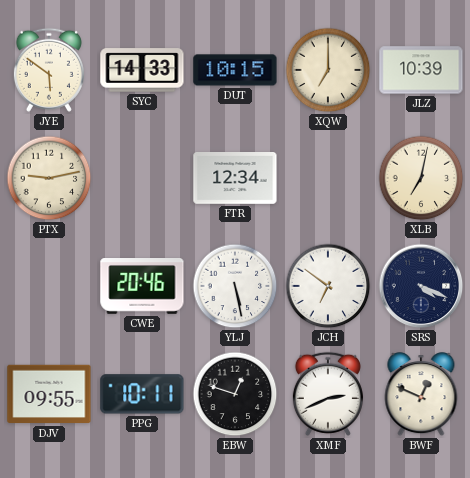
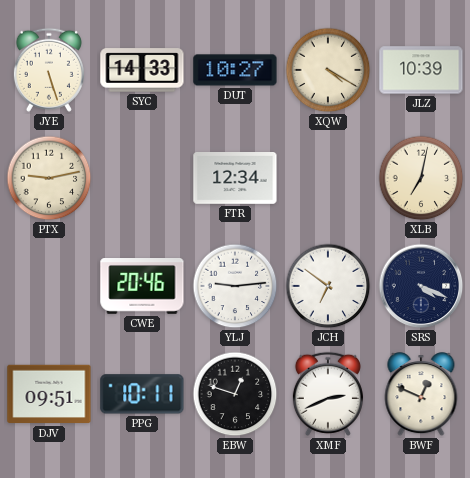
JYE: 5:51 -> 5:27
DUT: 10:15 -> 10:27
XQW: 7:00 -> 4:20
YLJ: 5:28 -> 9:14
DJV: 09:55 -> 09:51
